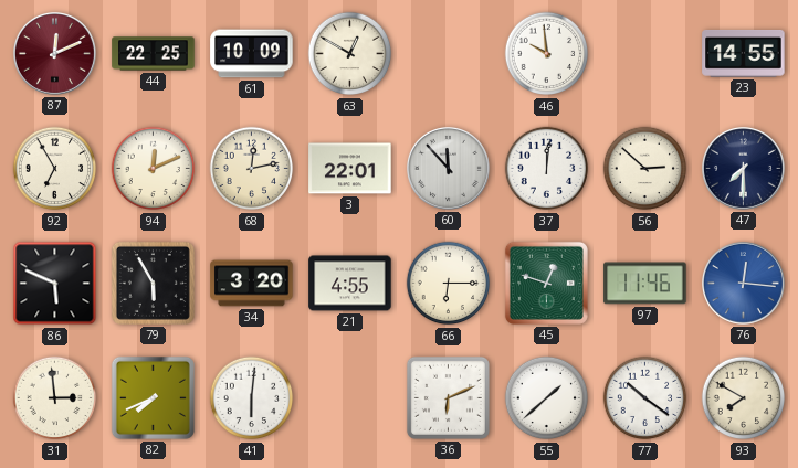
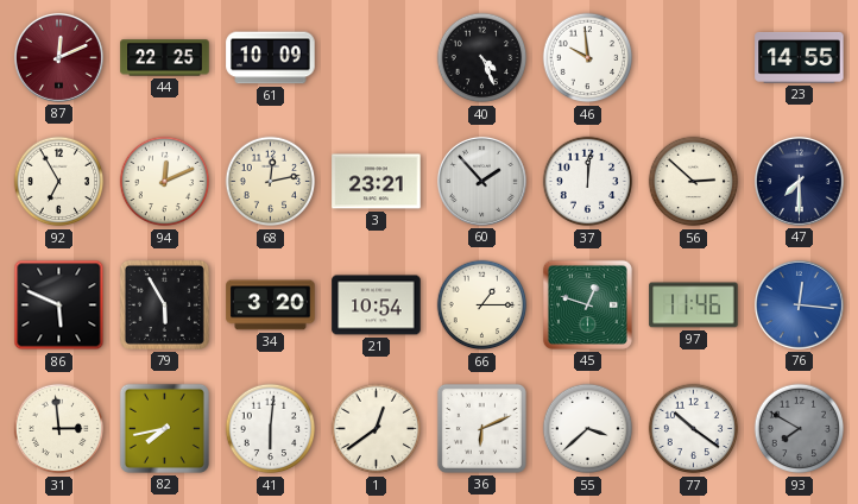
63: 12:50 -> none
40: none -> 4:26
3: 22:01 -> 23:21
60: 11:53 -> 1:53
21: 4:55 -> 10:54
66: 6:15 -> 1:15
82: 7:41 -> 7:43
1: none -> 12:39
55: 1:38 -> 3:38
93 dial: cream -> grey
